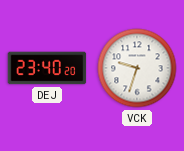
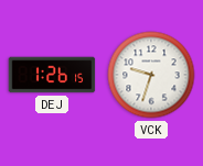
DEJ: 23:40 -> 1:26
